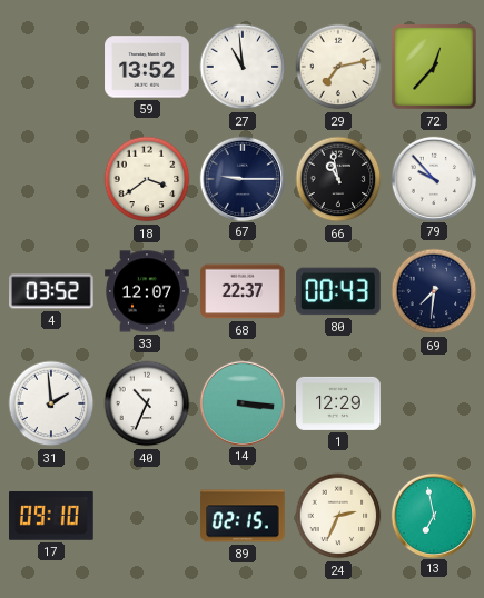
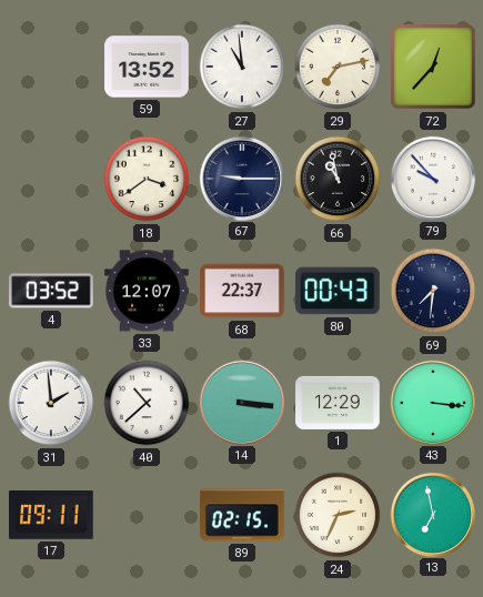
40: 10:34 -> 10:38
43: none -> 3:16
17: 09:10 -> 09:11
